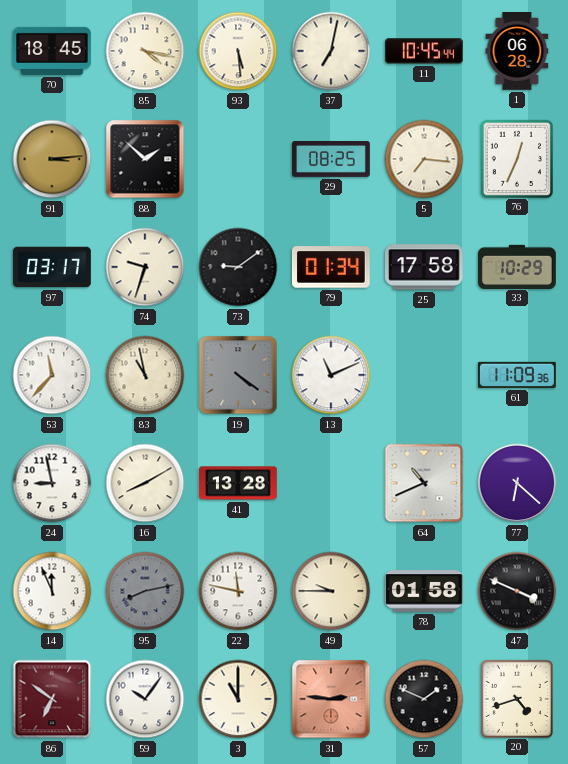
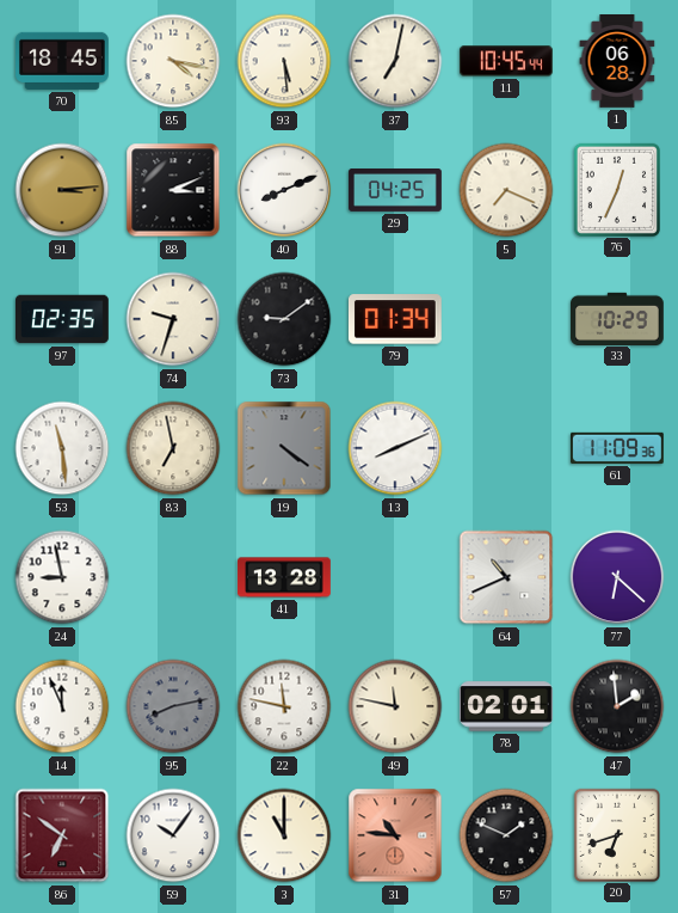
88: 1:52 -> 3:11
40: none -> 8:11
29: 08:25 -> 04:25
5: 7:16 -> 7:19
97: 03:17 -> 02:35
25: 17:58 -> none
53: 11:37 -> 11:29
83: 10:58 -> 6:58
13: 11:11 -> 8:11
16: 8:10 -> none
49: 9:45 -> 11:47
78: 01:58 -> 02:01
47: 3:49 -> 1:59
31: 2:46 -> 10:46
20: 4:42 -> 6:42
